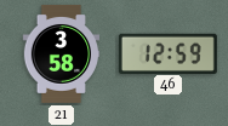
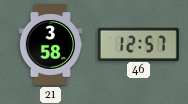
46: 12:59 -> 12:57
